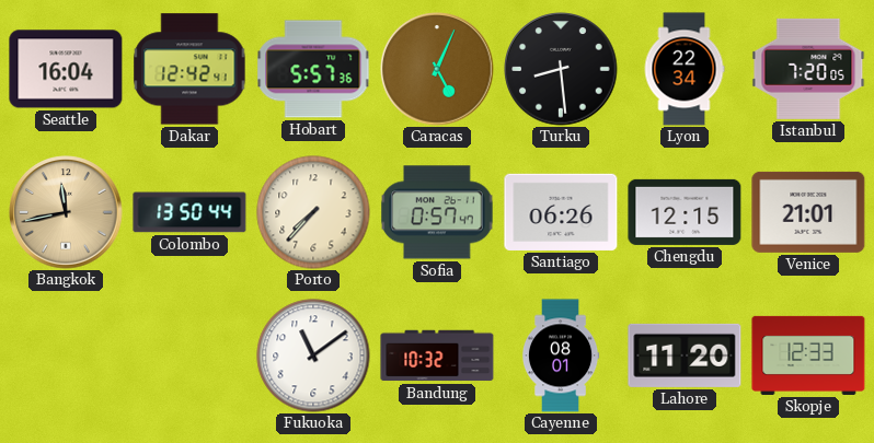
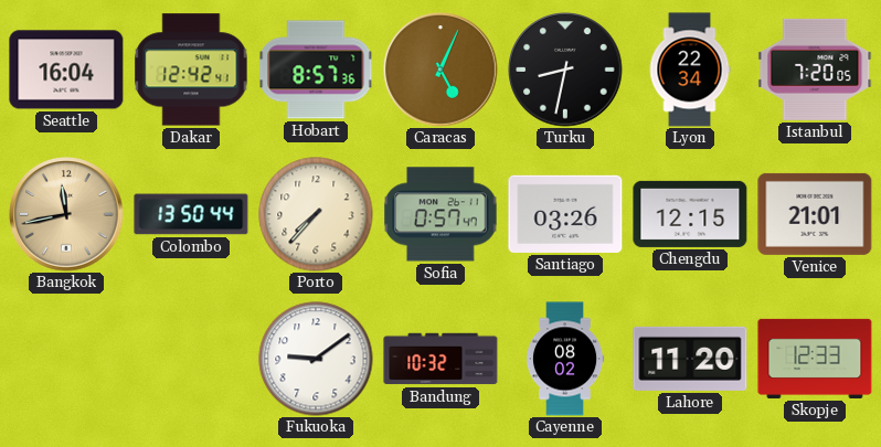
Hobart: 5:57 -> 8:57
Turku: 8:29 -> 8:32
Santiago: 06:26 -> 03:26
Fukuoka: 11:09 -> 9:09
Cayenne: 08:01 -> 08:02
